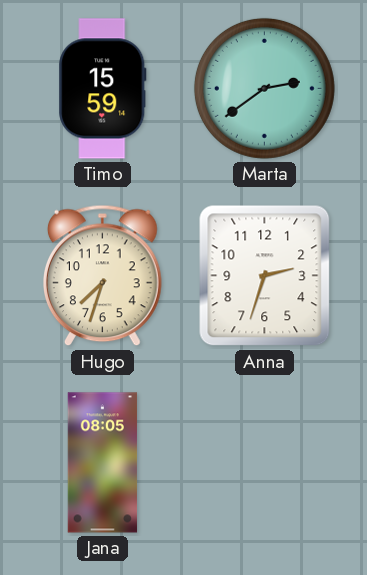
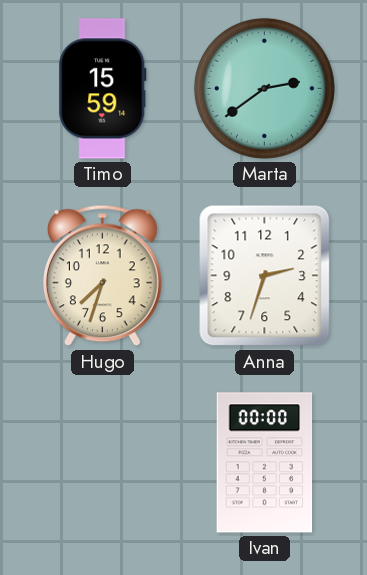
Jana: 08:05 -> none
Ivan: none -> 00:00
